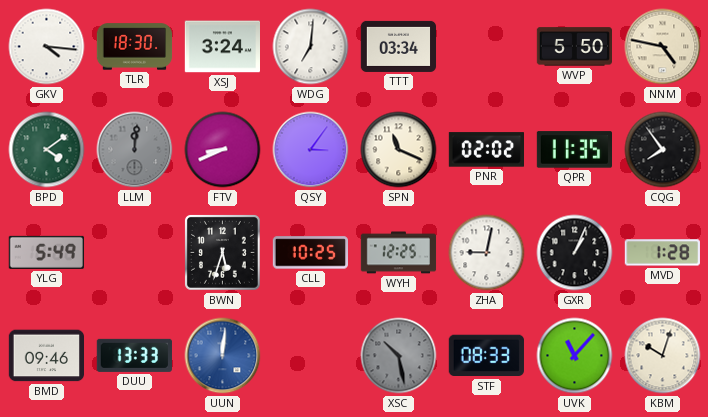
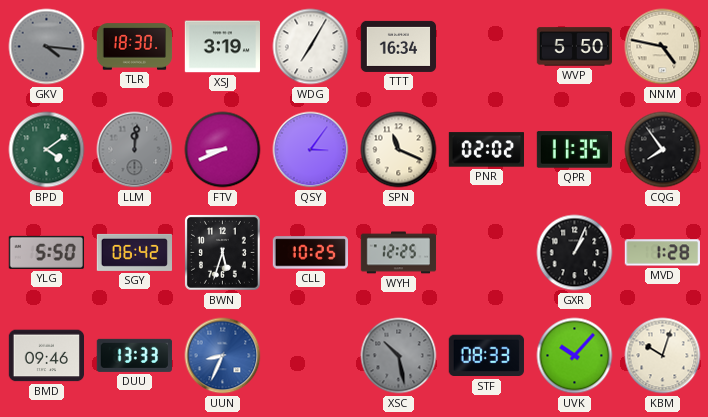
GKV dial: white -> grey
XSJ: 3:24 -> 3:19
WDG: 7:01 -> 7:05
TTT: 03:34 -> 16:34
YLG: 5:49 -> 5:50
SGY: none -> 06:42
ZHA: 9:02 -> none
UUN: 12:01 -> 8:34
UVK: 11:07 -> 10:07
